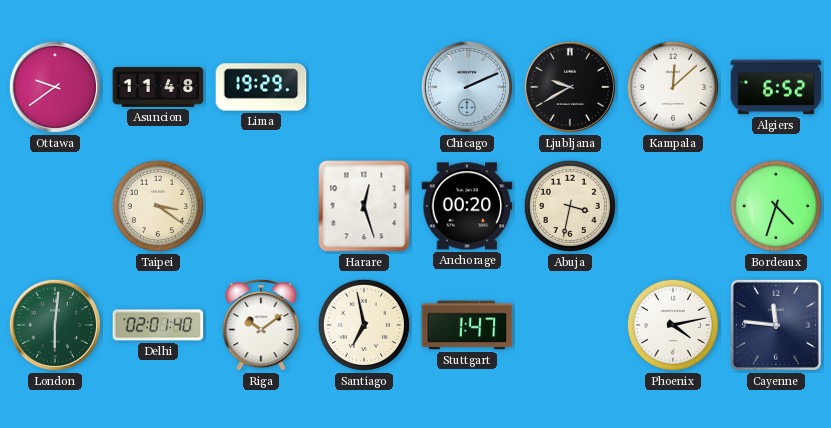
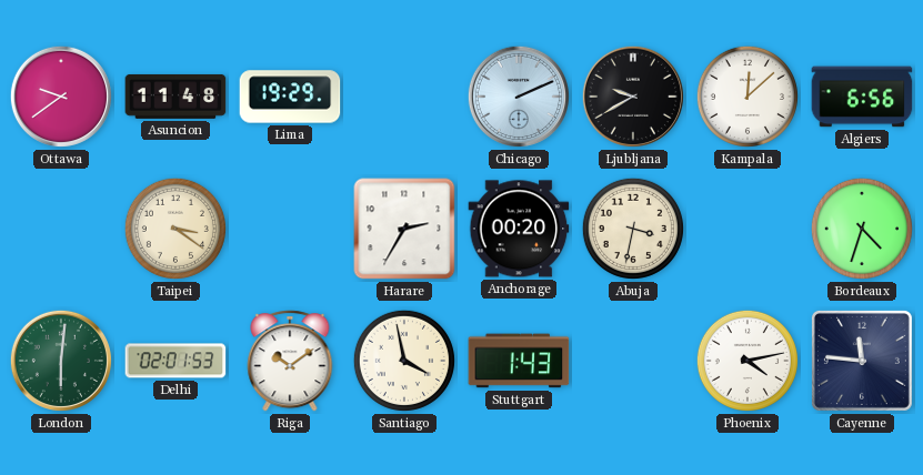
Algiers: 6:52 -> 6:56
Harare: 12:27 -> 2:35
Delhi: 02:01:40 -> 02:01:53
Santiago: 6:58 -> 3:58
Stuttgart: 1:47 -> 1:43
